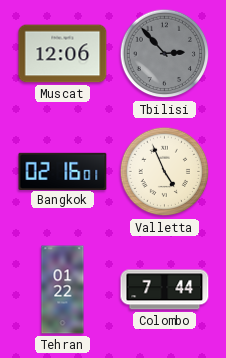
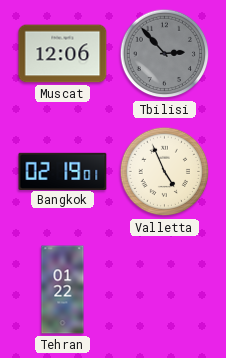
Bangkok: 02:16 -> 02:19
Colombo: 7:44 -> none
